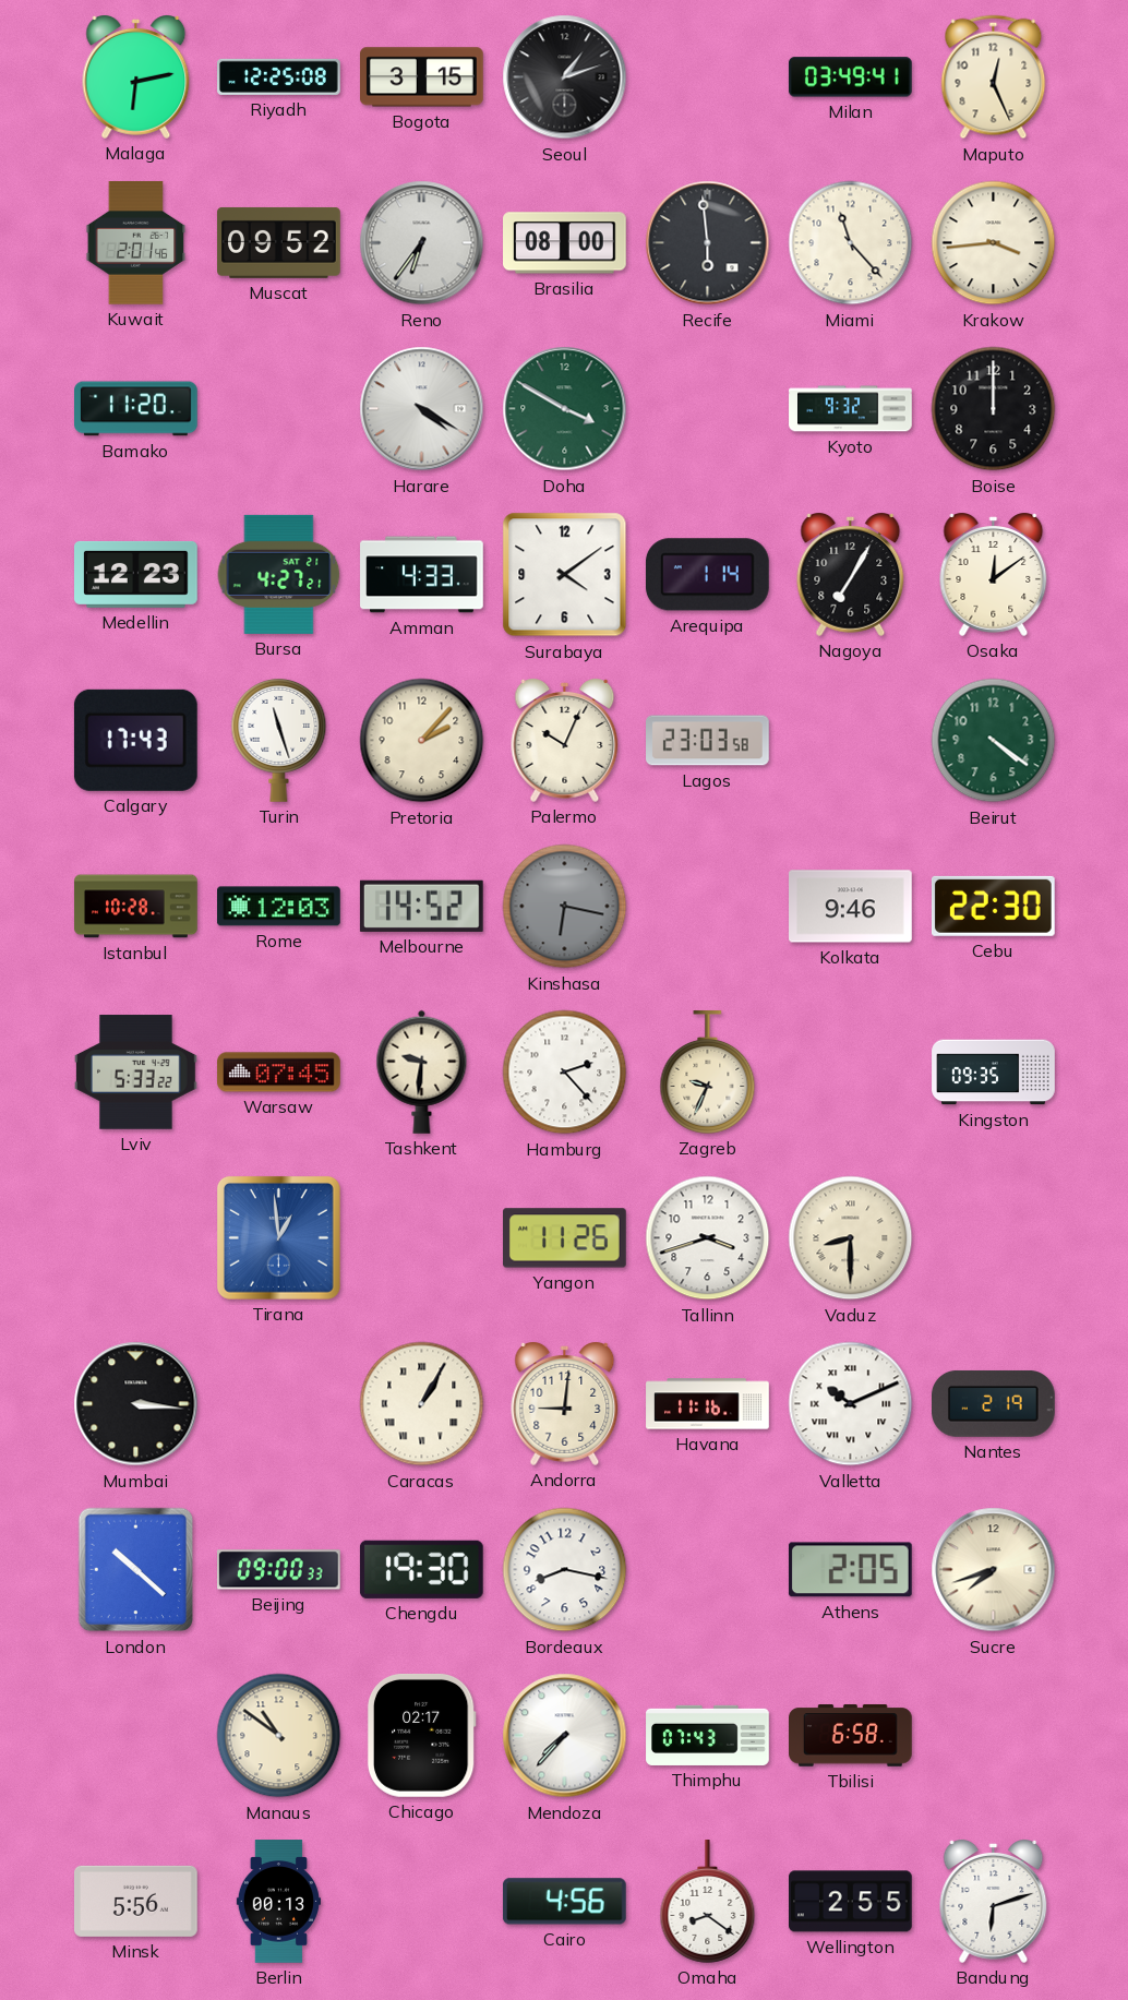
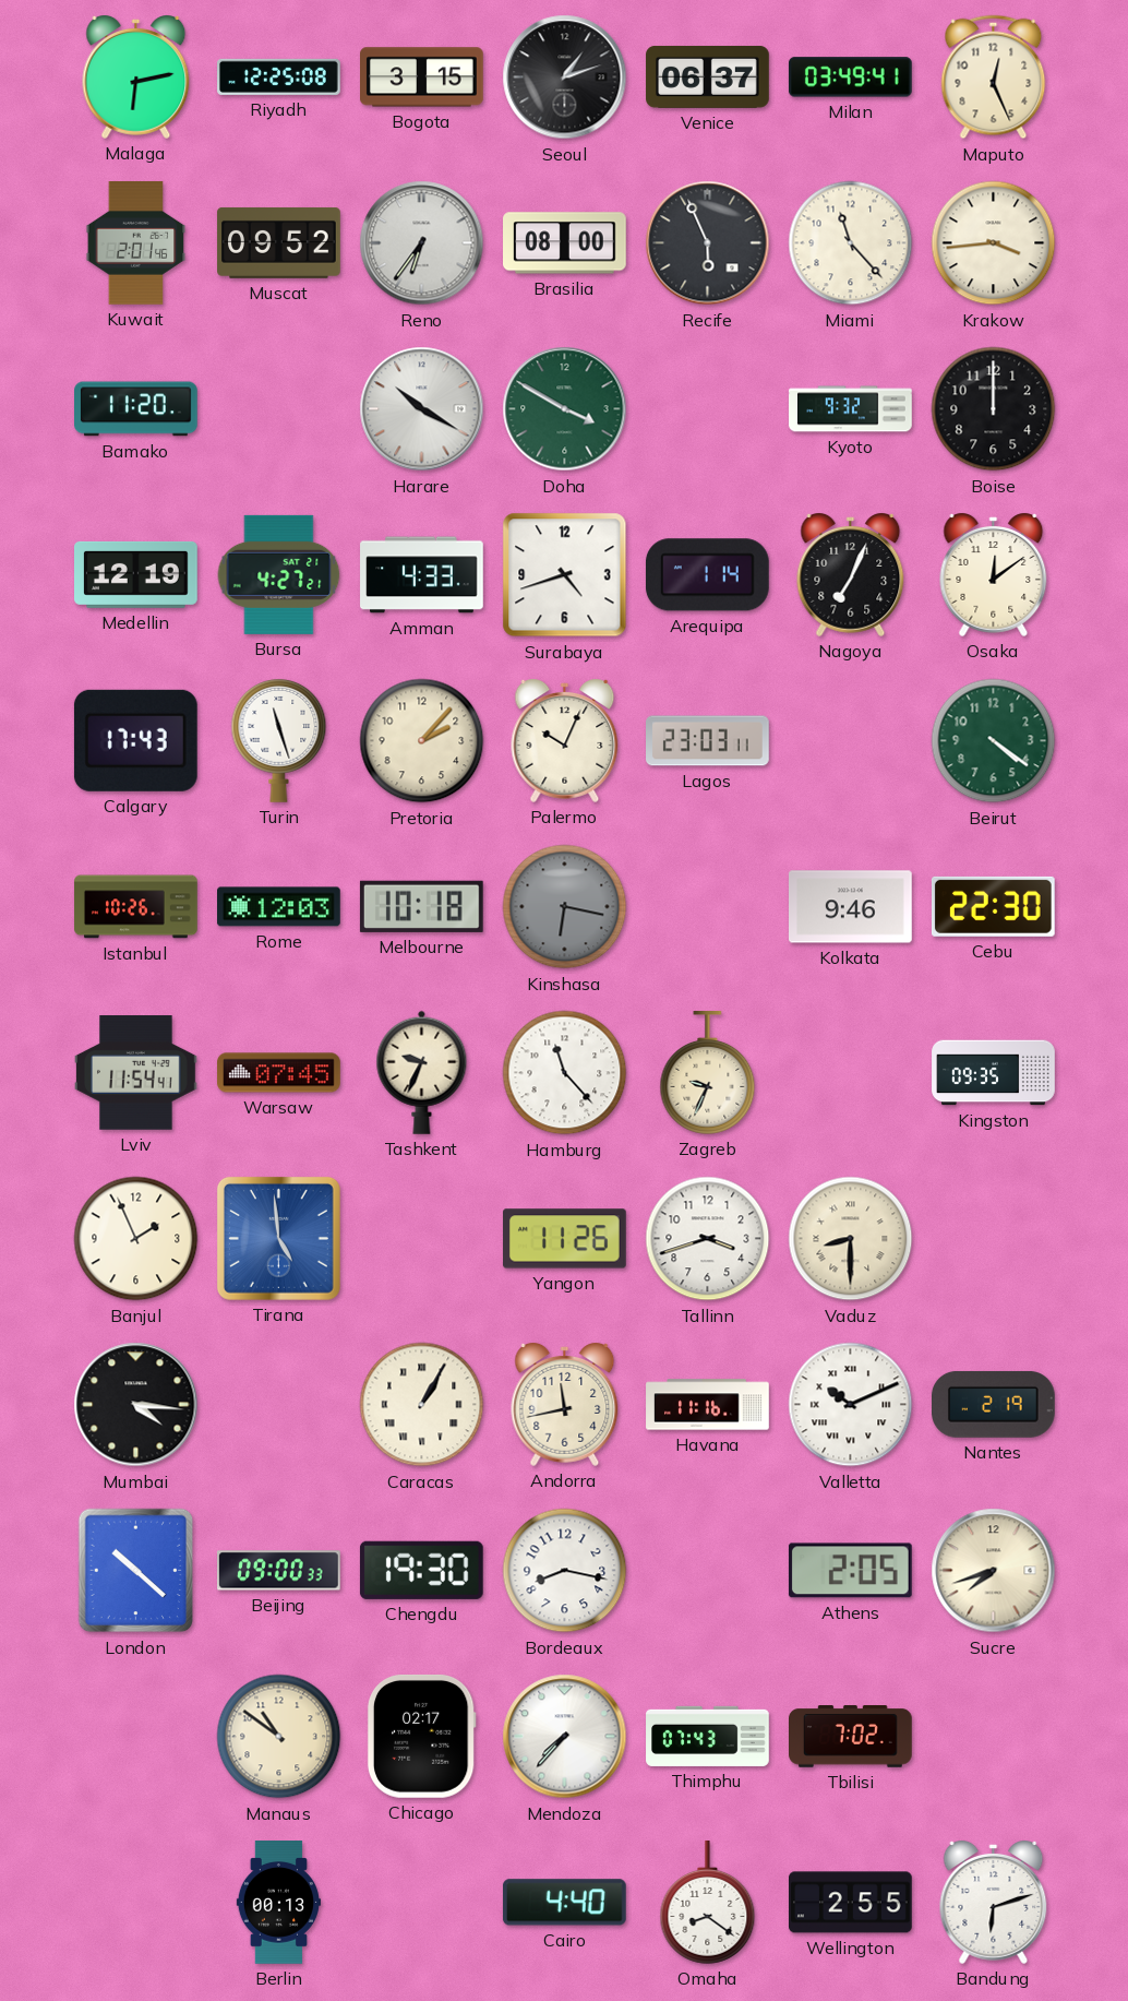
Venice: none -> 06:37
Recife: 5:59 -> 5:56
Harare: 4:20 -> 10:20
Medellin: 12:23 -> 12:19
Surabaya: 4:09 -> 4:42
Nagoya: 7:05 -> 7:04
Lagos: 23:03:58 -> 23:03:11
Istanbul: 10:28 -> 10:26
Melbourne: 14:52 -> 10:18
Lviv: 5:33 -> 11:54
Tashkent: 9:31 -> 9:34
Hamburg: 2:23 -> 11:23
Banjul: none -> 1:56
Tirana: 12:59 -> 4:59
Mumbai: 3:16 -> 4:16
Andorra: 9:01 -> 11:43
Tbilisi: 6:58 -> 7:02
Minsk: 5:56 -> none
Cairo: 4:56 -> 4:40
